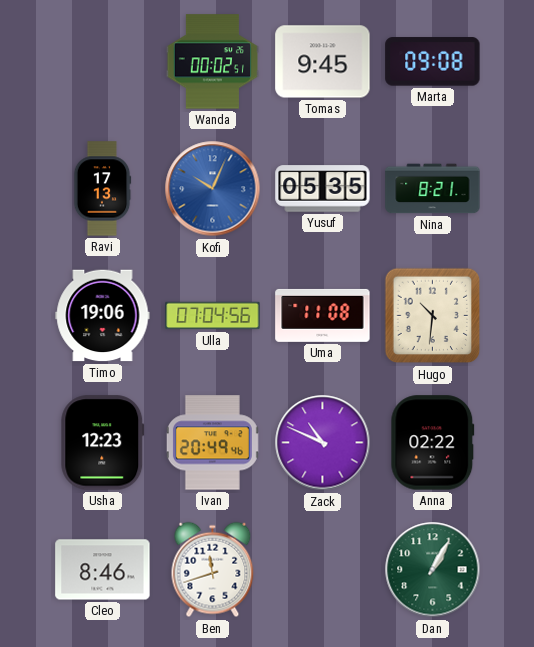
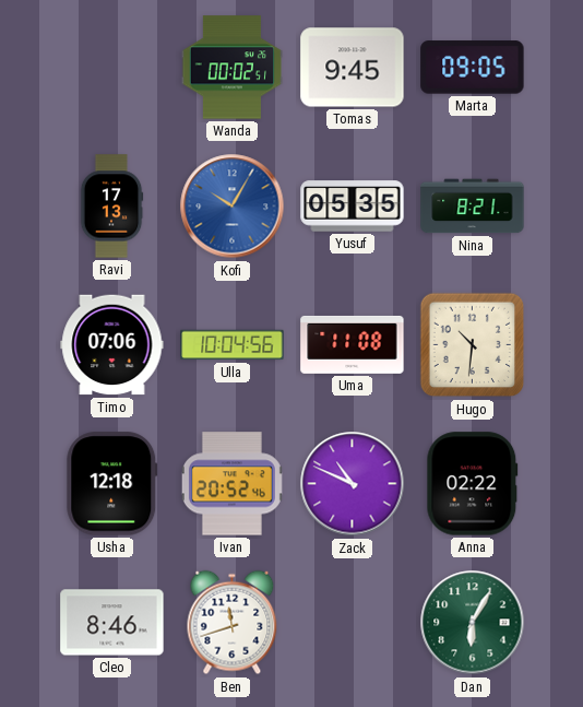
Marta: 09:08 -> 09:05
Kofi: 10:04 -> 10:05
Timo: 19:06 -> 07:06
Ulla: 07:04 -> 10:04
Usha: 12:23 -> 12:18
Ivan: 20:49 -> 20:52
Dan: 1:05 -> 6:05
